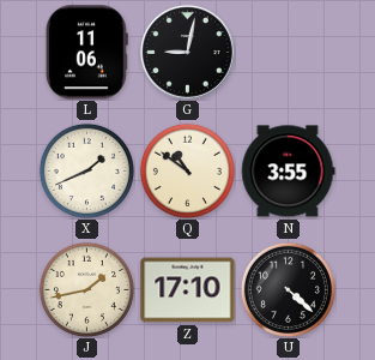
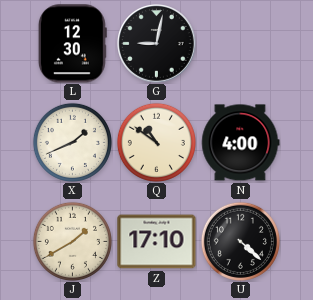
L: 11:06 -> 12:30
N: 3:55 -> 4:00
J: 1:43 -> 1:40
